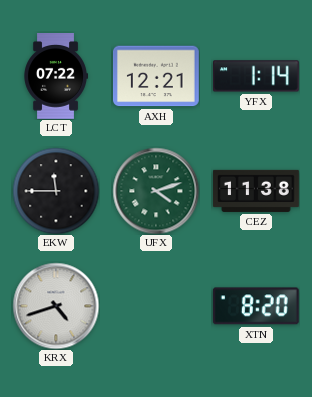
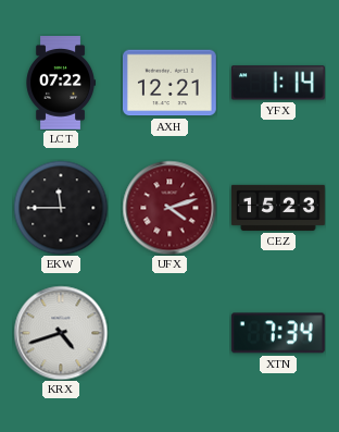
UFX dial: green -> burgundy
CEZ: 11:38 -> 15:23
XTN: 8:20 -> 7:34
